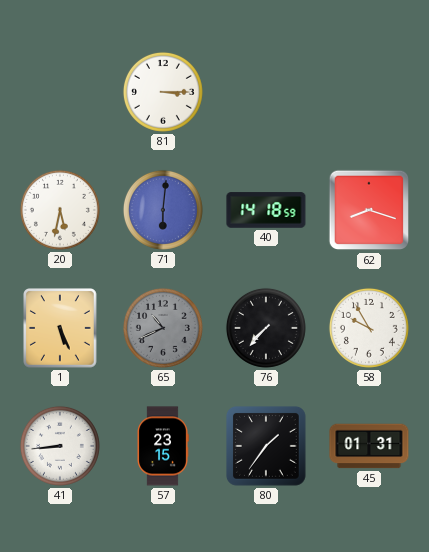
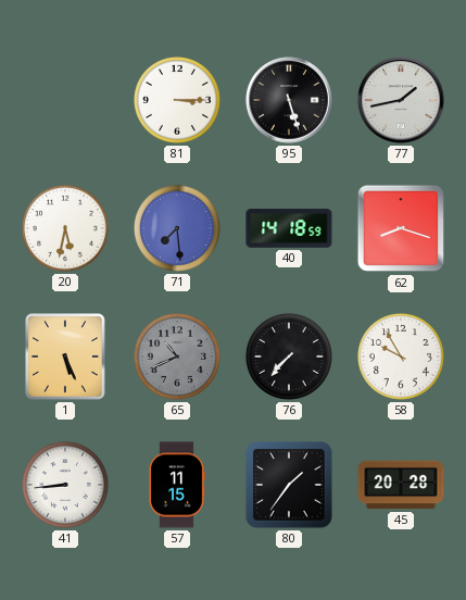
95: none -> 5:27
77: none -> 1:43
71: 6:01 -> 7:29
57: 23:15 -> 11:15
45: 01:31 -> 20:28
